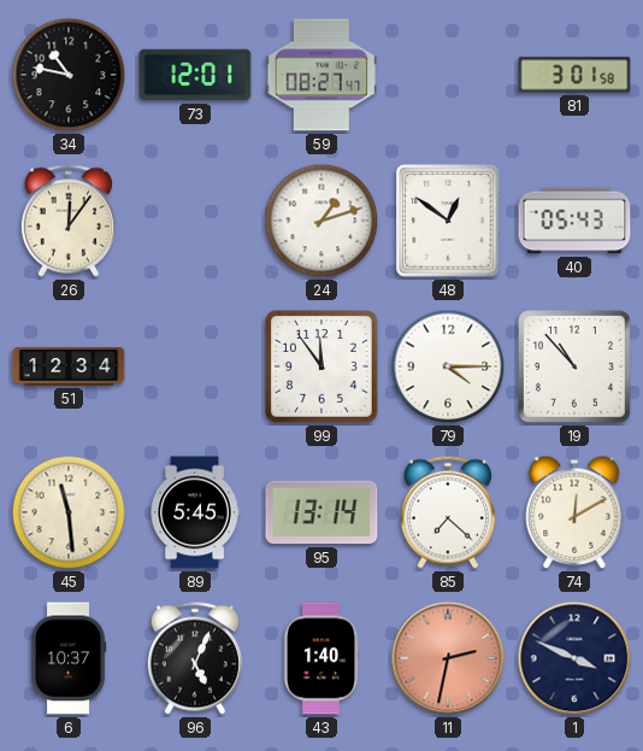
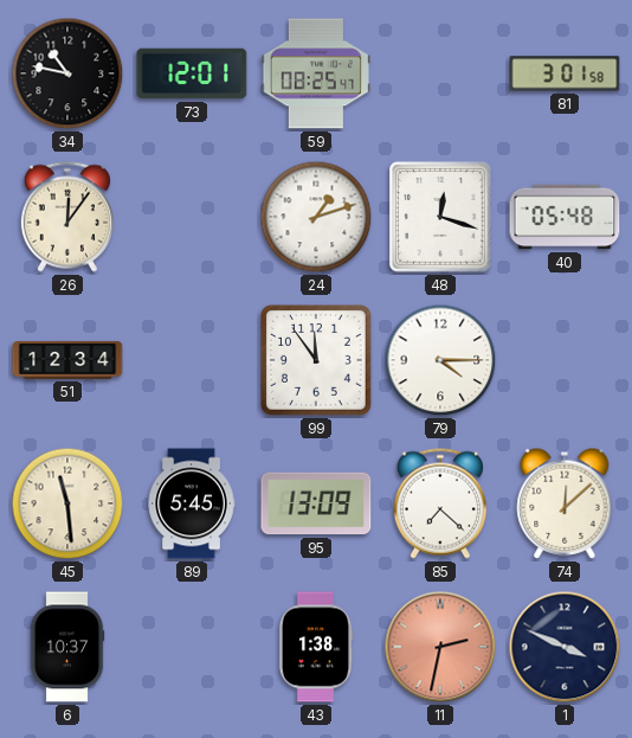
59: 08:27 -> 08:25
48: 12:51 -> 12:18
40: 05:43 -> 05:48
19: 10:53 -> none
95: 13:14 -> 13:09
74: 12:10 -> 12:08
96: 5:04 -> none
43: 1:40 -> 1:38
